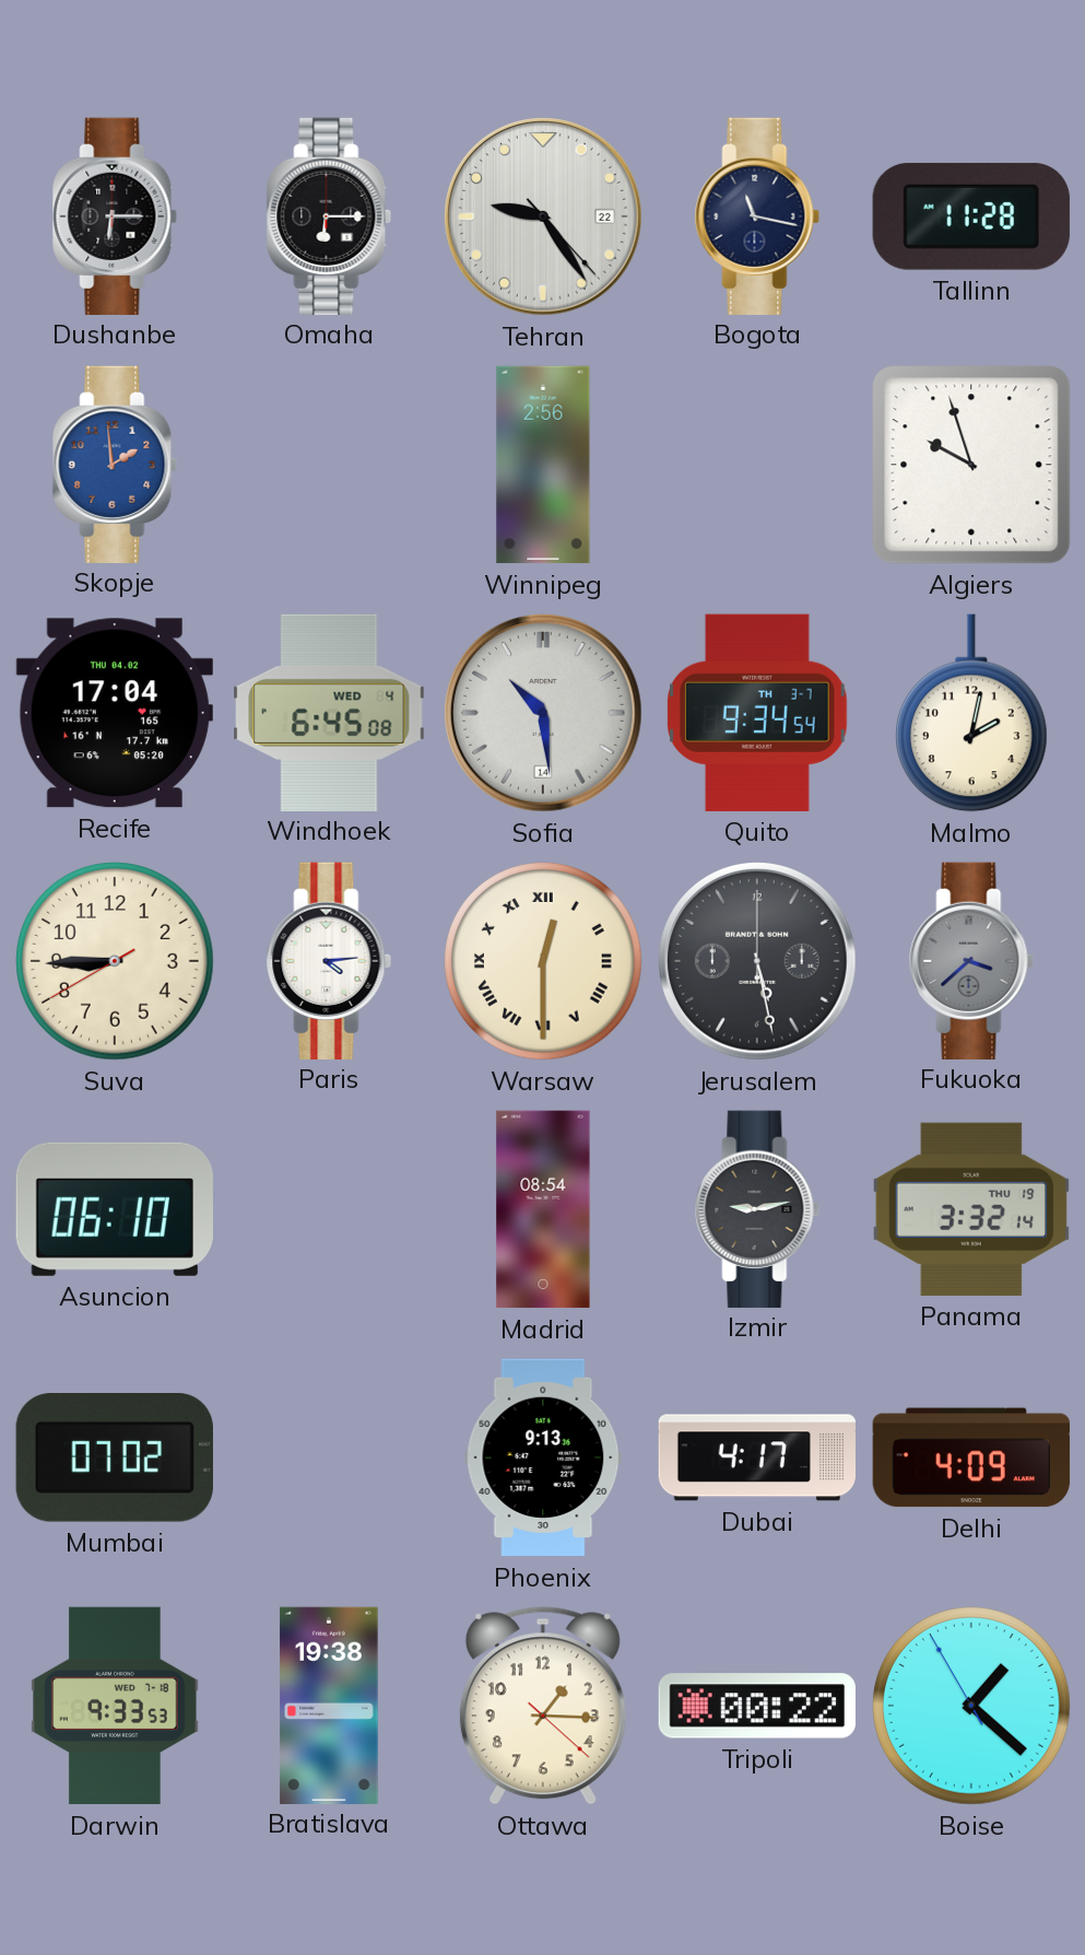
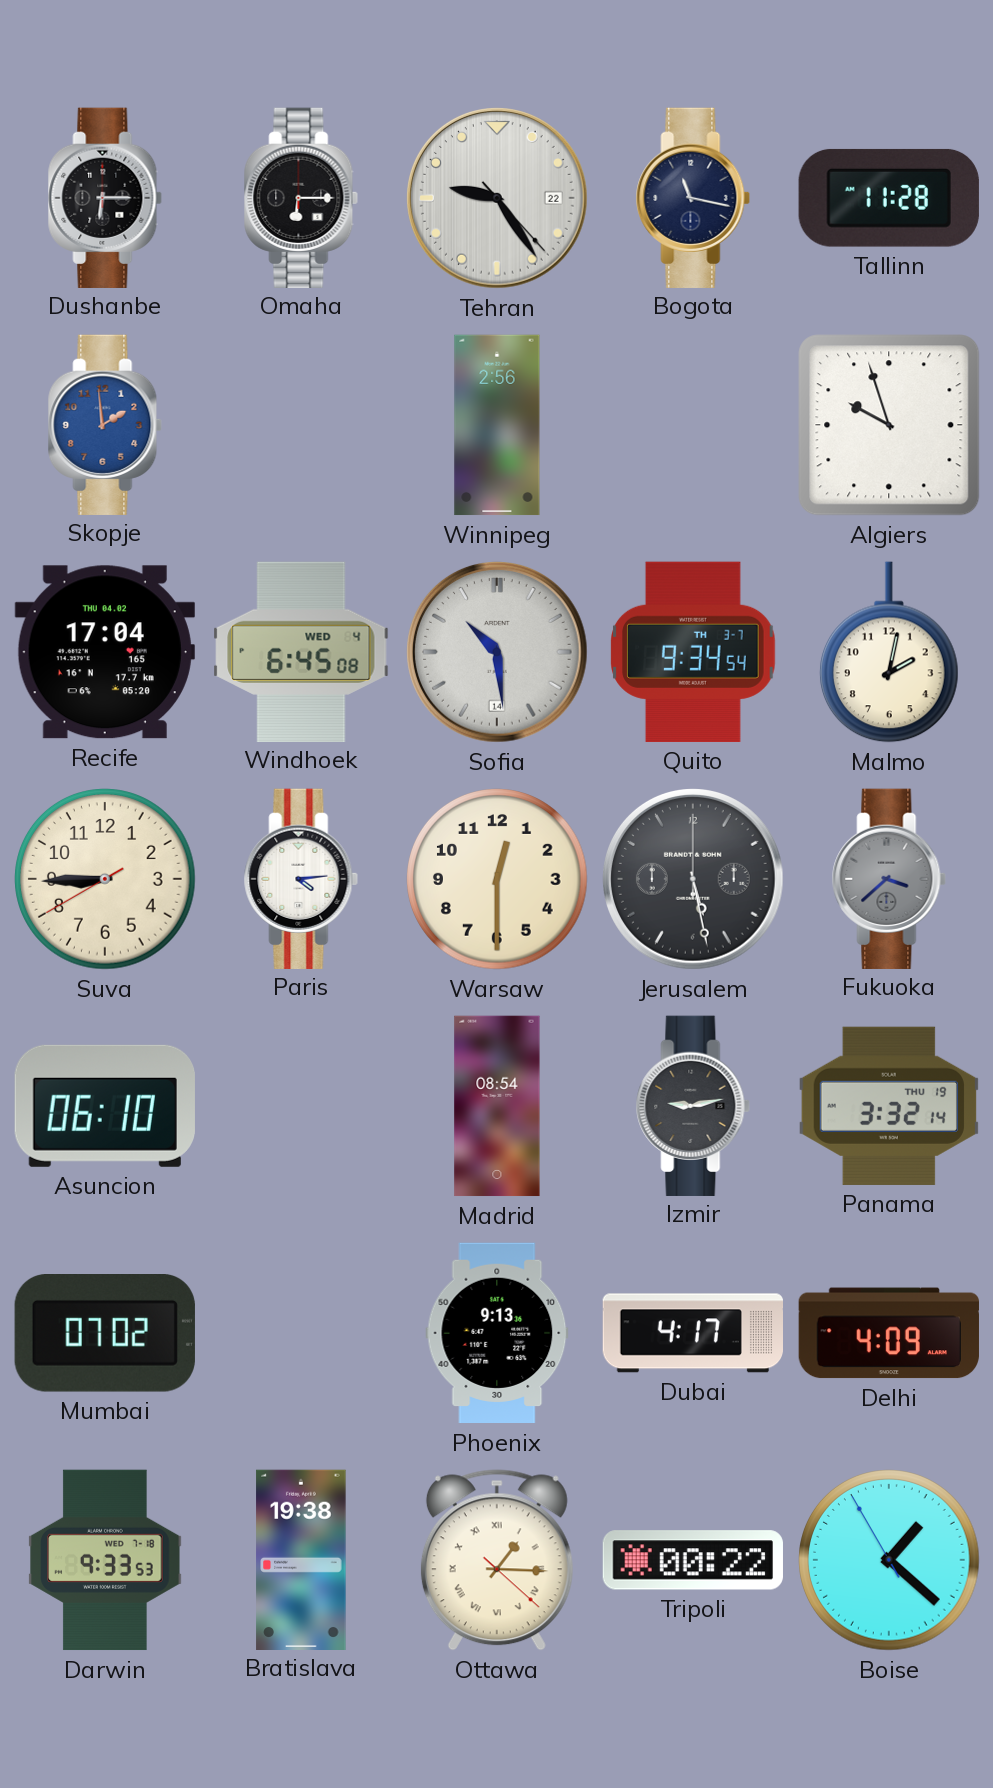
Warsaw numerals: Roman -> Arabic
Ottawa numerals: Arabic -> Roman
